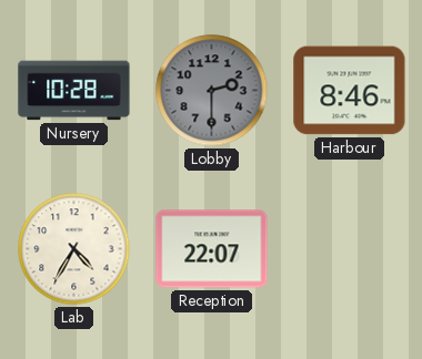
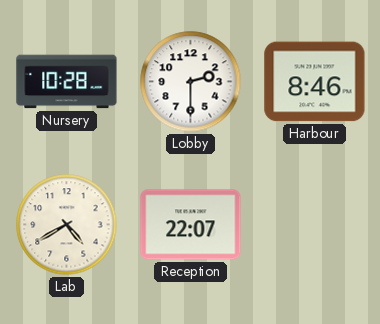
Lobby dial: grey -> white
Lab: 4:35 -> 4:40
